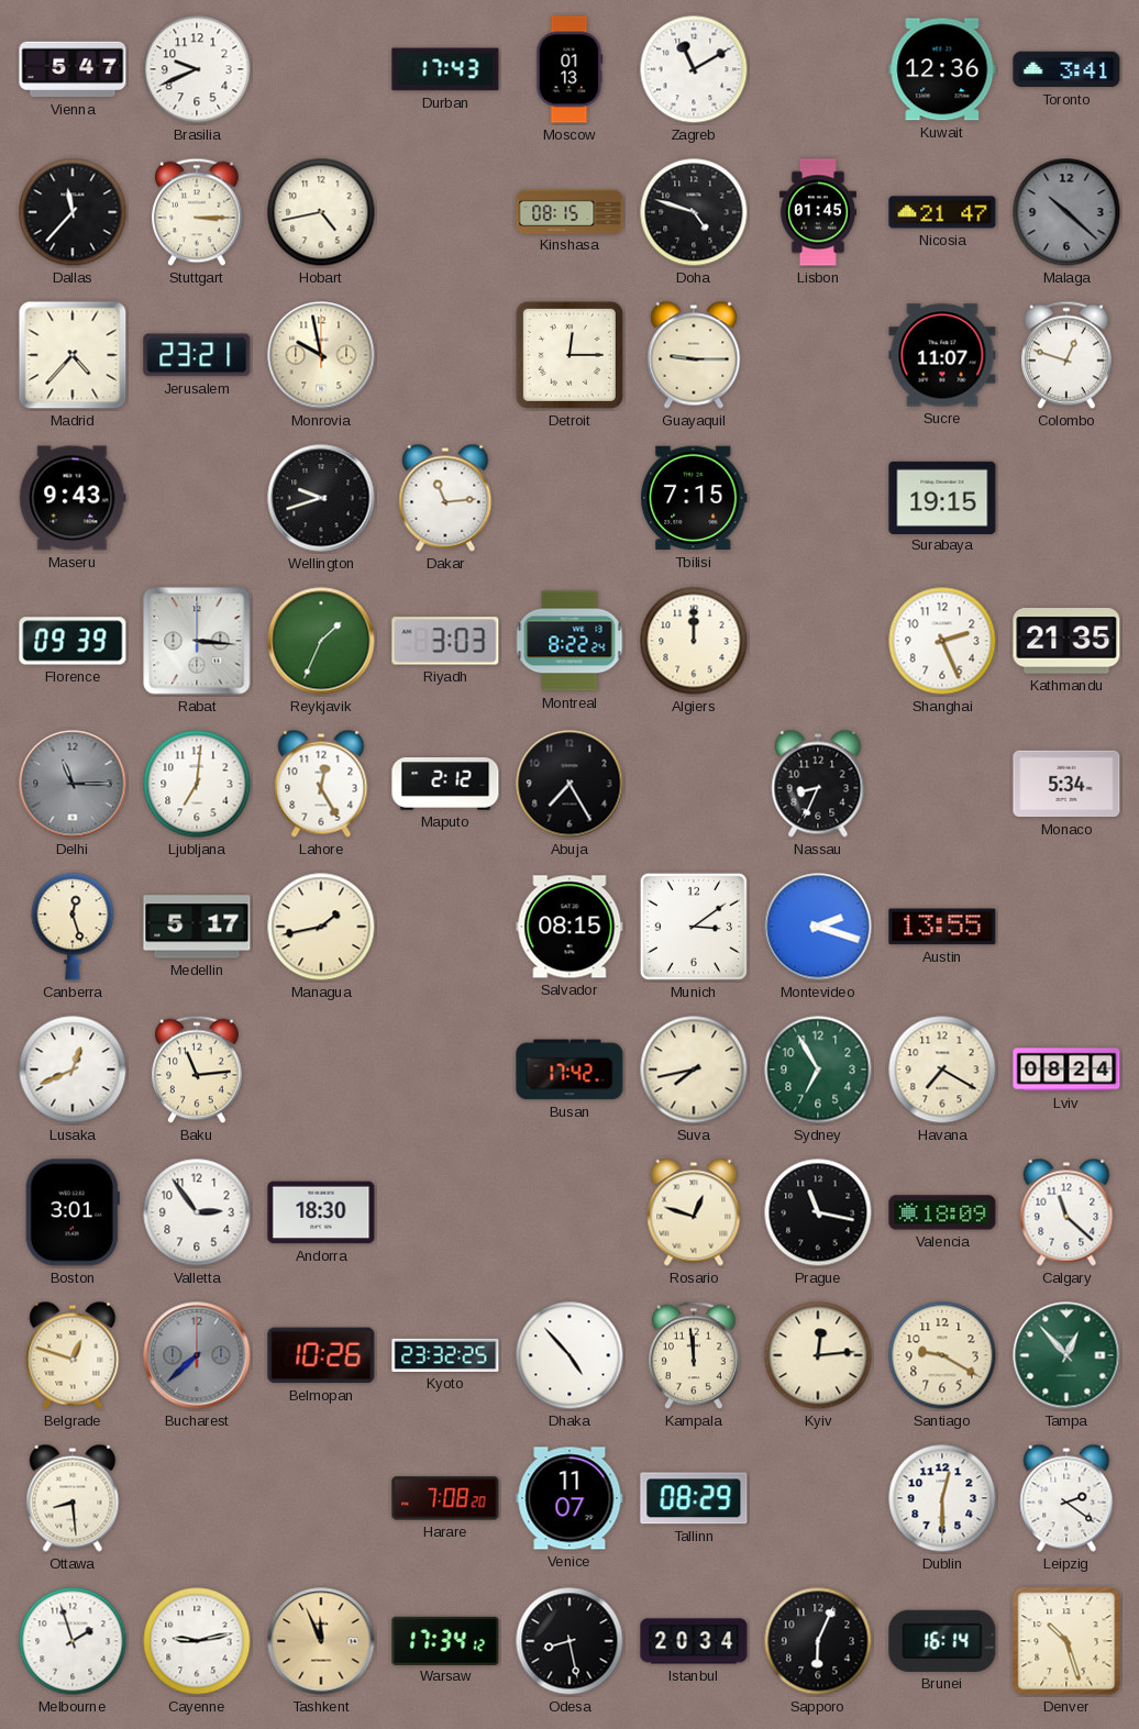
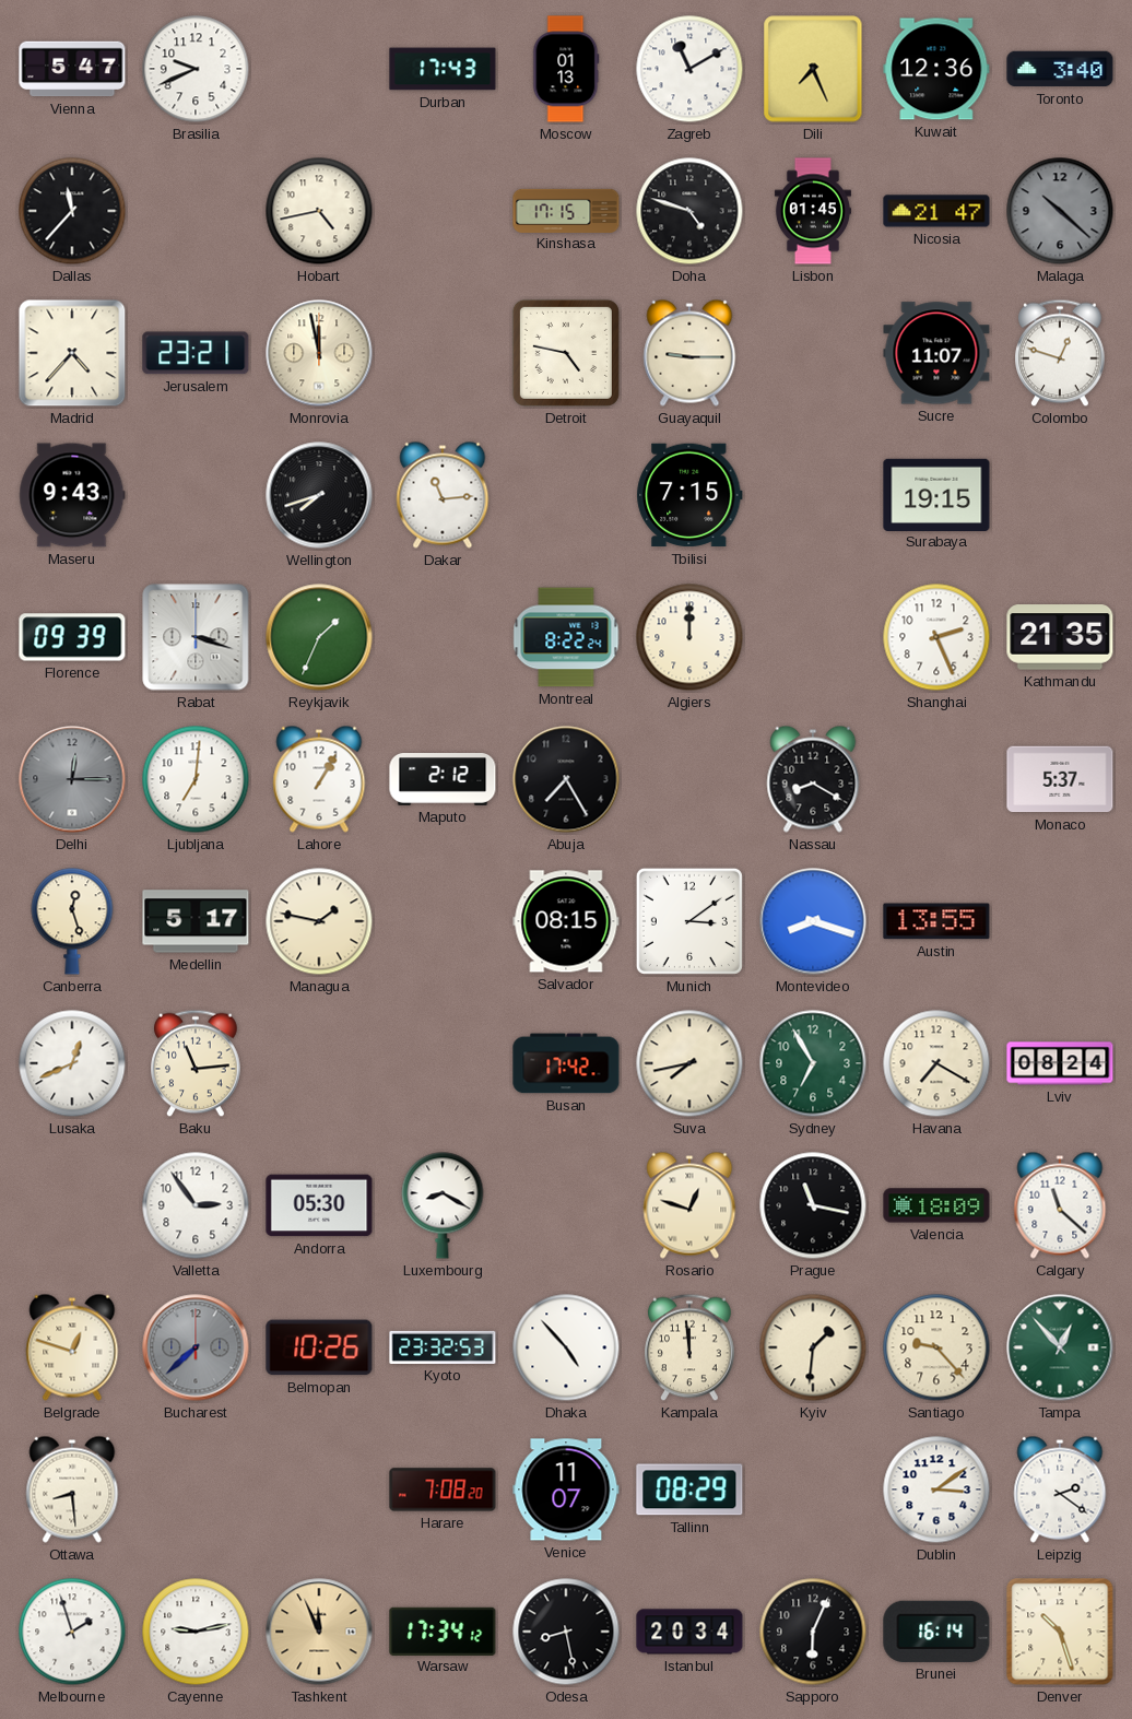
Dili: none -> 7:26
Toronto: 3:41 -> 3:40
Stuttgart: 3:15 -> none
Kinshasa: 08:15 -> 17:15
Monrovia: 9:58 -> 11:58
Detroit: 12:15 -> 4:47
Wellington: 9:42 -> 7:42
Rabat: 3:16 -> 3:18
Riyadh: 3:03 -> none
Delhi: 11:15 -> 12:15
Lahore: 12:25 -> 1:05
Nassau: 8:34 -> 8:20
Monaco: 5:34 -> 5:37
Managua: 1:43 -> 1:47
Montevideo: 2:18 -> 8:18
Boston: 3:01 -> none
Andorra: 18:30 -> 05:30
Luxembourg: none -> 8:20
Kyoto: 23:32:25 -> 23:32:53
Kyiv: 12:14 -> 1:31
Santiago: 9:20 -> 9:23
Dublin: 12:30 -> 3:09
